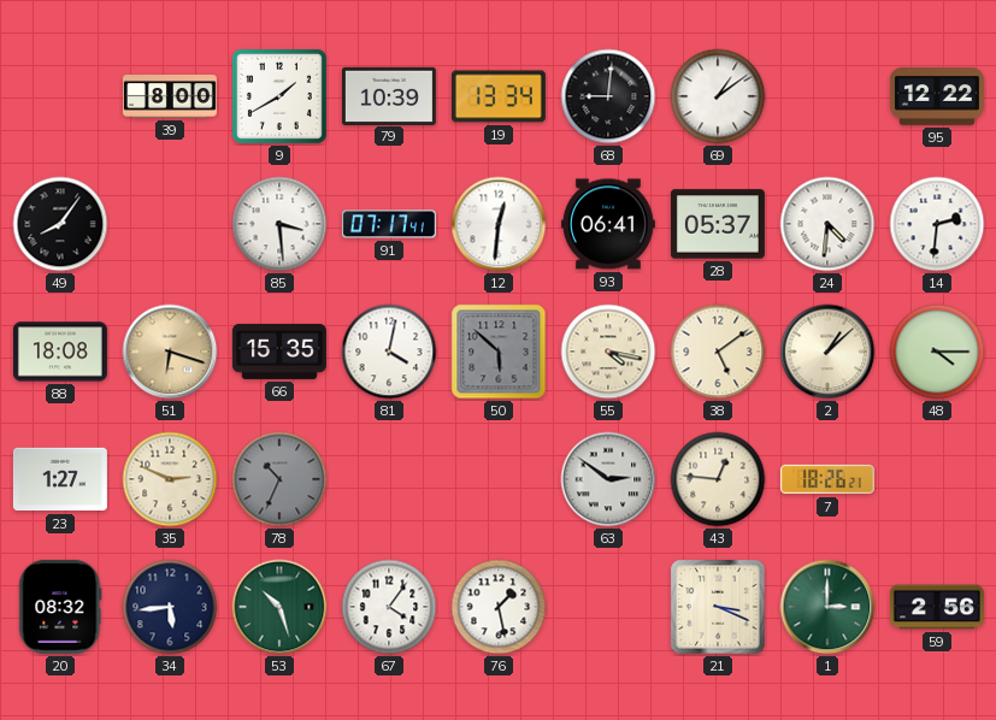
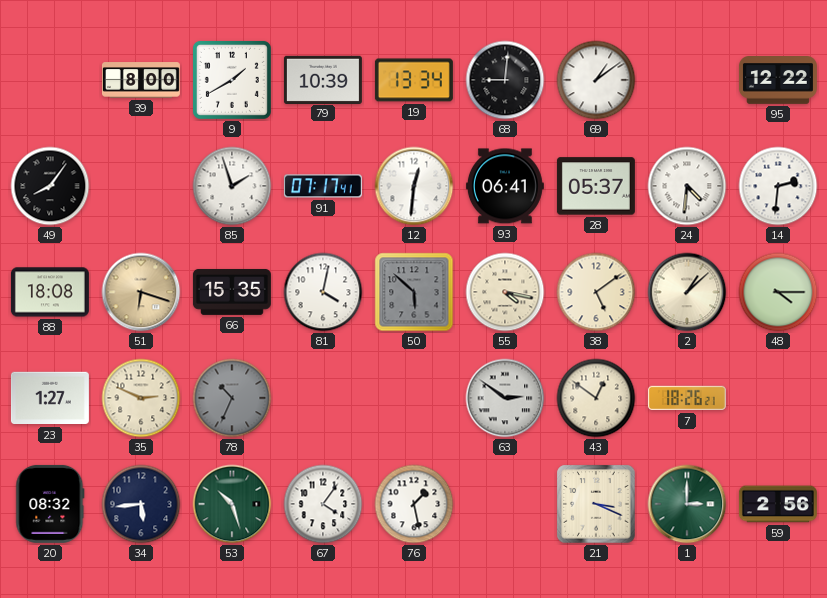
85: 3:29 -> 1:57
43: 12:46 -> 12:51
